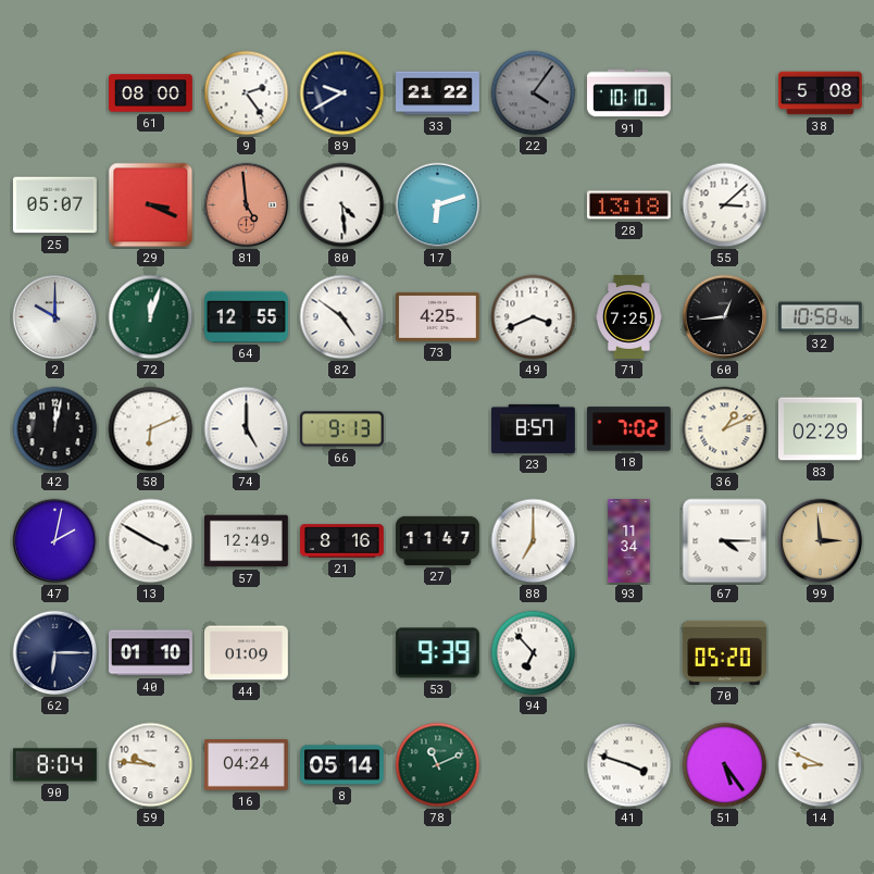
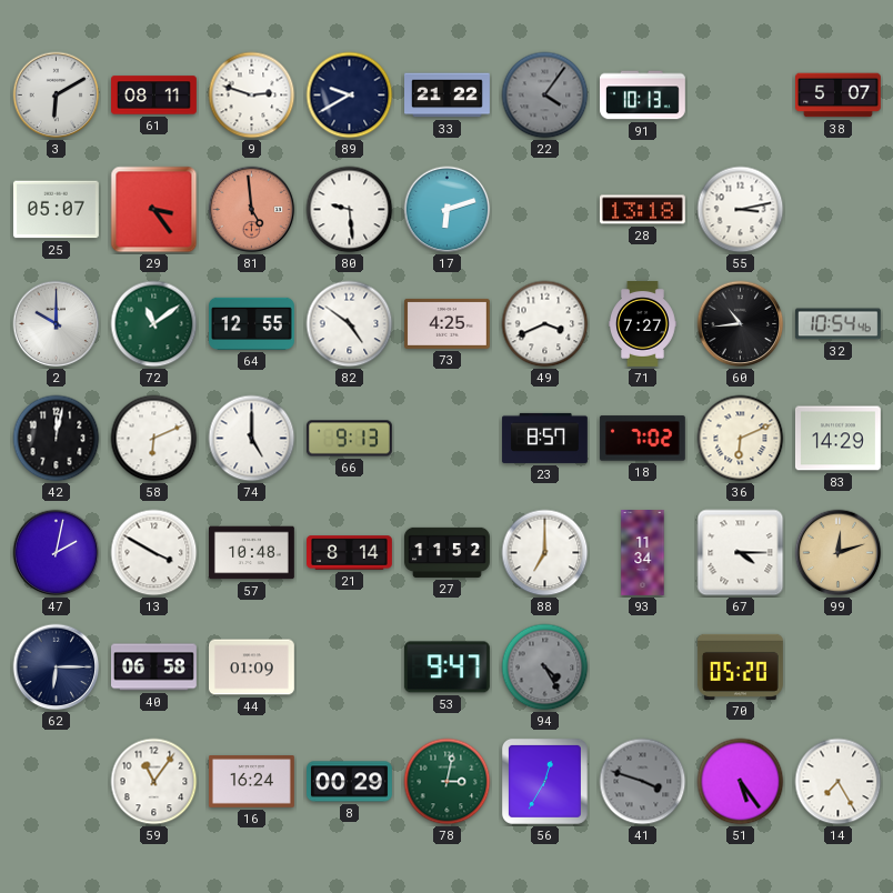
3: none -> 6:10
61: 08:00 -> 08:11
9: 2:24 -> 2:48
91: 10:10 -> 10:13
38: 5:08 -> 5:07
29: 3:19 -> 3:24
80: 4:29 -> 9:29
55: 3:08 -> 3:13
72: 12:03 -> 11:09
71: 7:25 -> 7:27
60: 12:44 -> 10:44
32: 10:58 -> 10:54
36: 1:11 -> 6:11
83: 02:29 -> 14:29
57: 12:49 -> 10:48
21: 8:16 -> 8:14
27: 11:47 -> 11:52
99: 2:59 -> 12:12
40: 01:10 -> 06:58
53: 9:39 -> 9:47
94: 6:53 -> 4:25
94 dial: white -> grey
90: 8:04 -> none
59: 9:46 -> 11:06
16: 04:24 -> 16:24
8: 05:14 -> 00:29
78: 11:11 -> 3:02
56: none -> 12:35
41 dial: white -> grey
14: 8:49 -> 7:25
